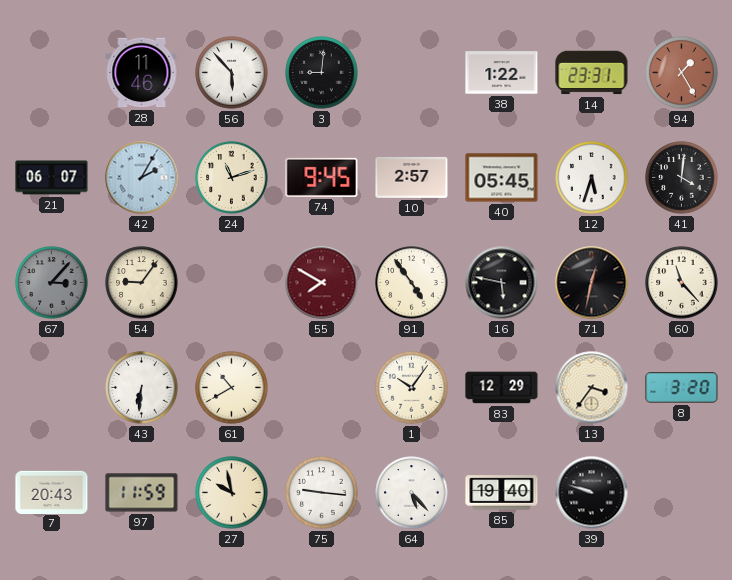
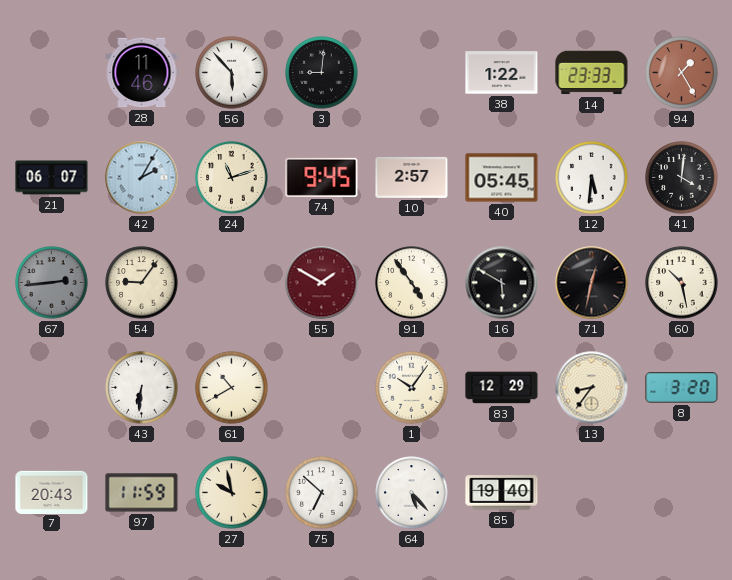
14: 23:31 -> 23:33
12: 5:33 -> 5:31
67: 3:07 -> 2:44
55: 7:50 -> 1:50
16: 5:47 -> 5:50
60: 11:23 -> 10:28
13: 3:36 -> 8:36
75: 9:16 -> 6:52
39: 9:48 -> none
